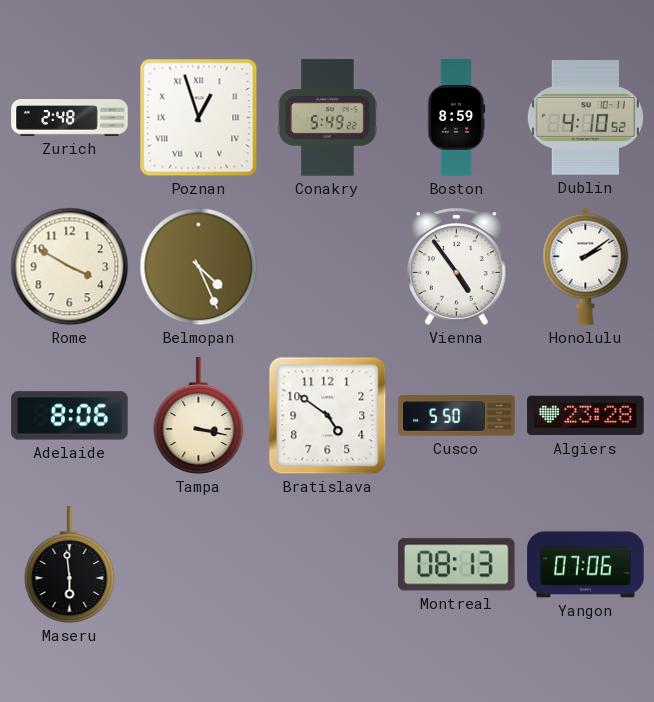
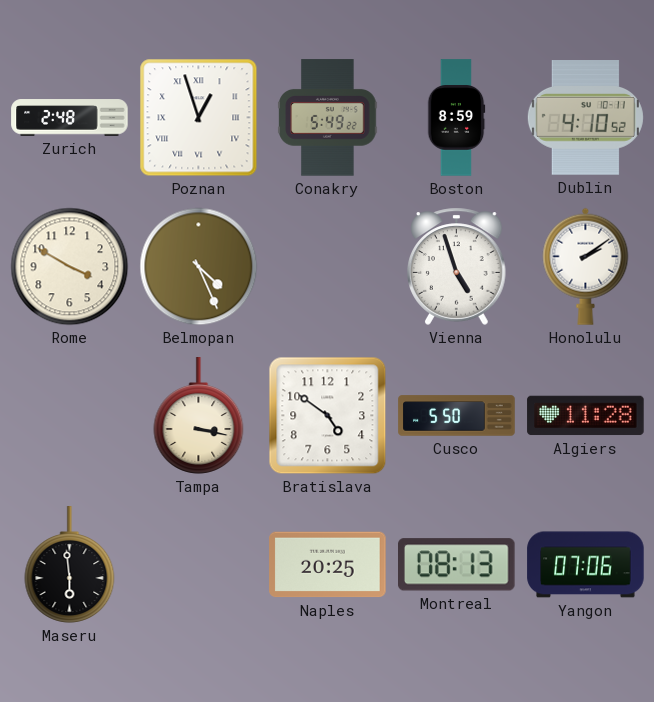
Vienna: 4:54 -> 4:57
Adelaide: 8:06 -> none
Algiers: 23:28 -> 11:28
Naples: none -> 20:25
